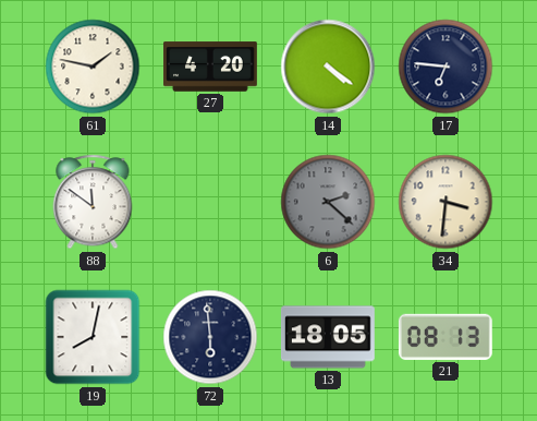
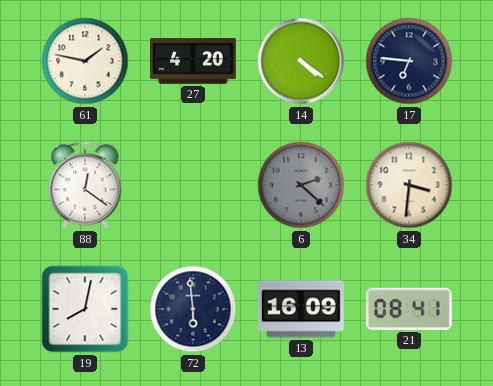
88: 11:51 -> 12:21
13: 18:05 -> 16:09
21: 08:13 -> 08:41
